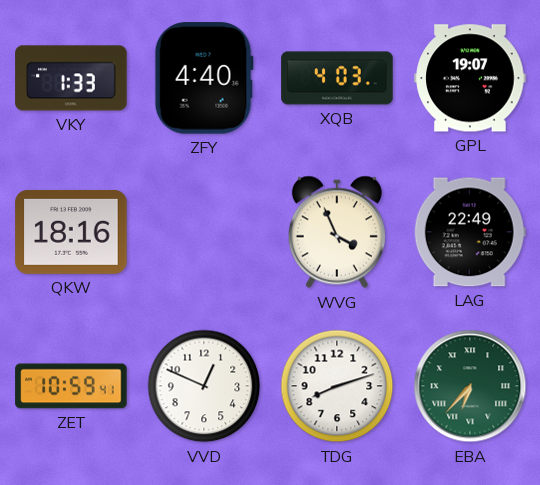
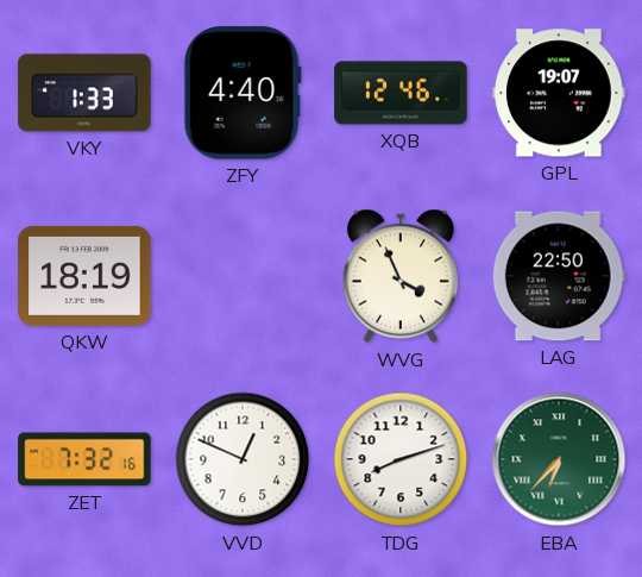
XQB: 4:03 -> 12:46
QKW: 18:16 -> 18:19
LAG: 22:49 -> 22:50
ZET: 10:59 -> 7:32
